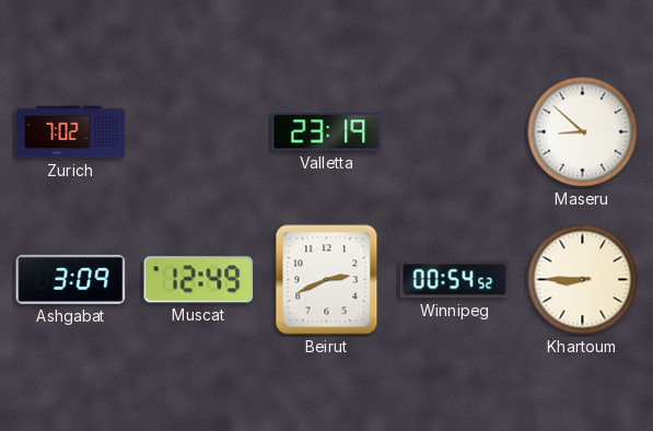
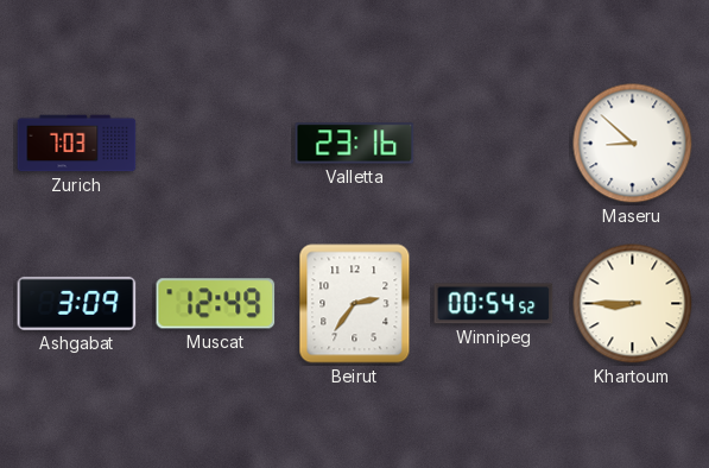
Zurich: 7:02 -> 7:03
Valletta: 23:19 -> 23:16
Beirut: 2:41 -> 2:36
